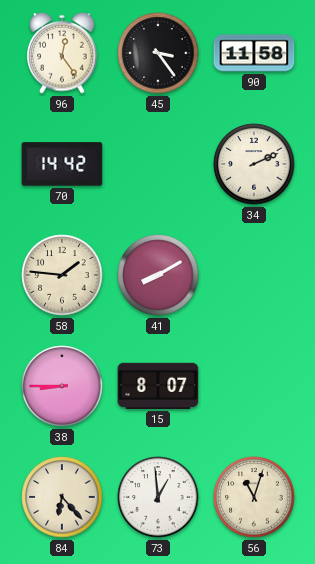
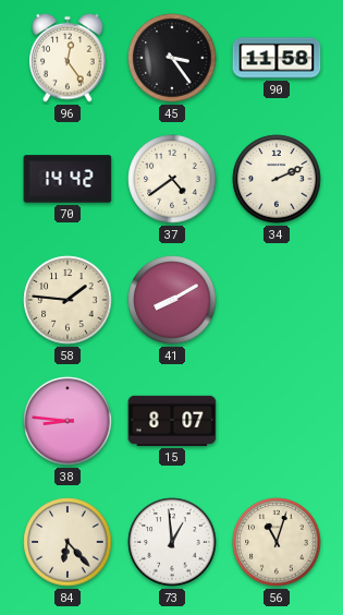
37: none -> 4:39
38: 8:45 -> 8:46
